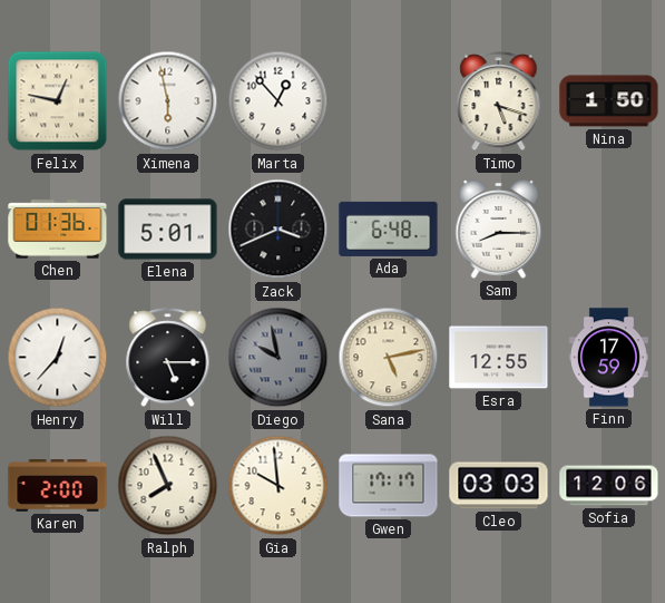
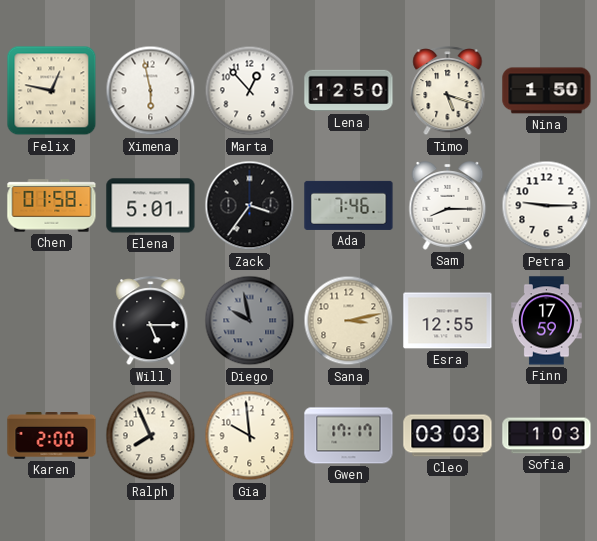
Lena: none -> 12:50
Chen: 01:36 -> 01:58
Zack: 3:41 -> 3:36
Ada: 6:48 -> 7:46
Petra: none -> 9:15
Henry: 12:37 -> none
Sana: 5:13 -> 3:13
Sofia: 12:06 -> 1:03
